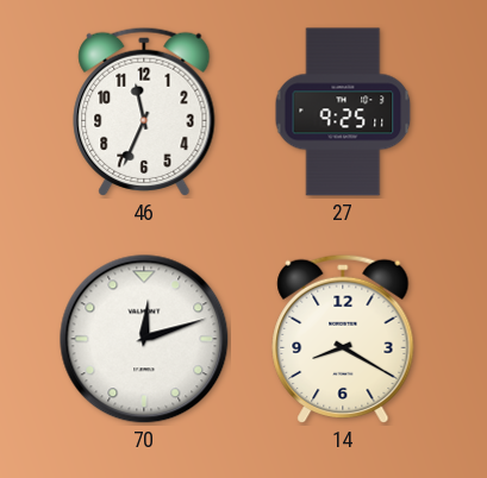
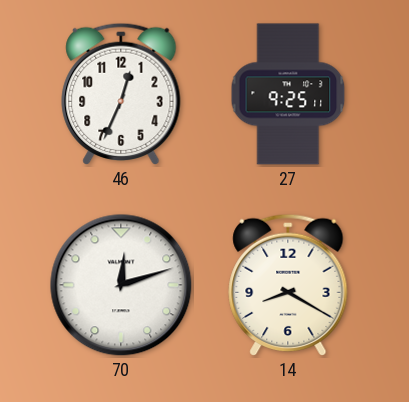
46: 11:34 -> 12:34
